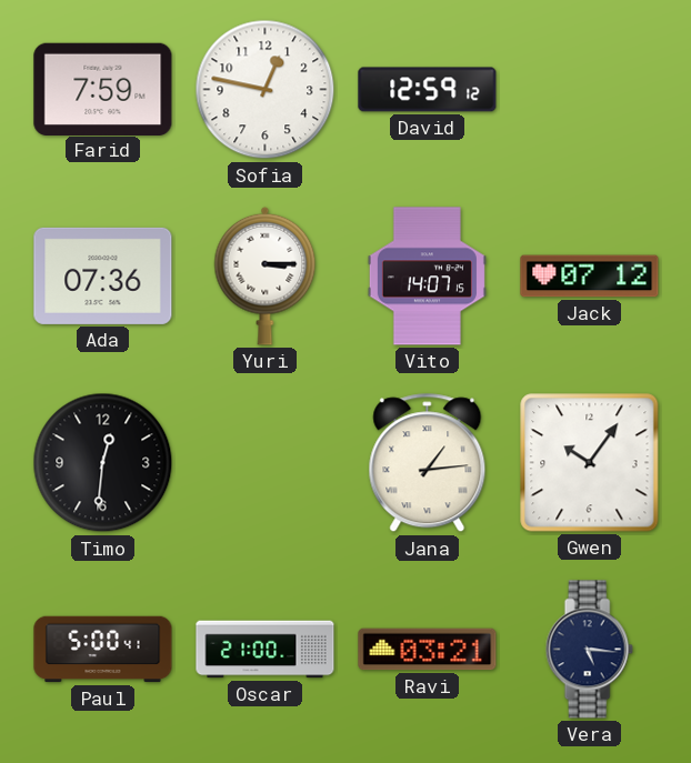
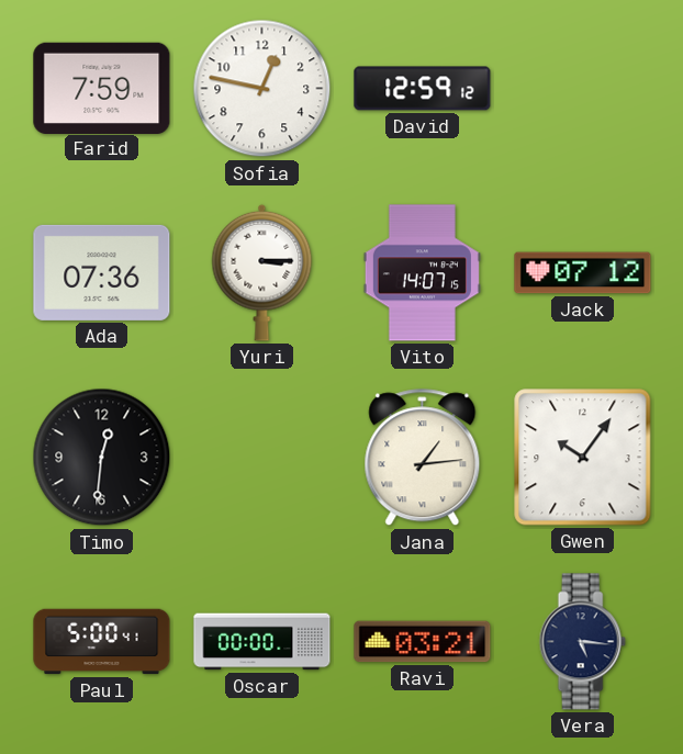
Oscar: 21:00 -> 00:00
